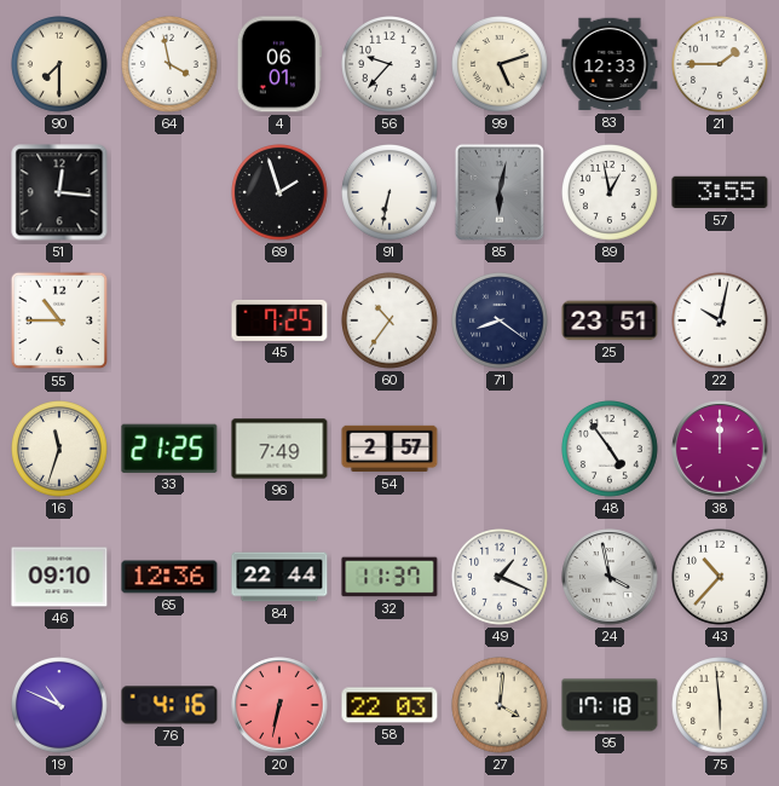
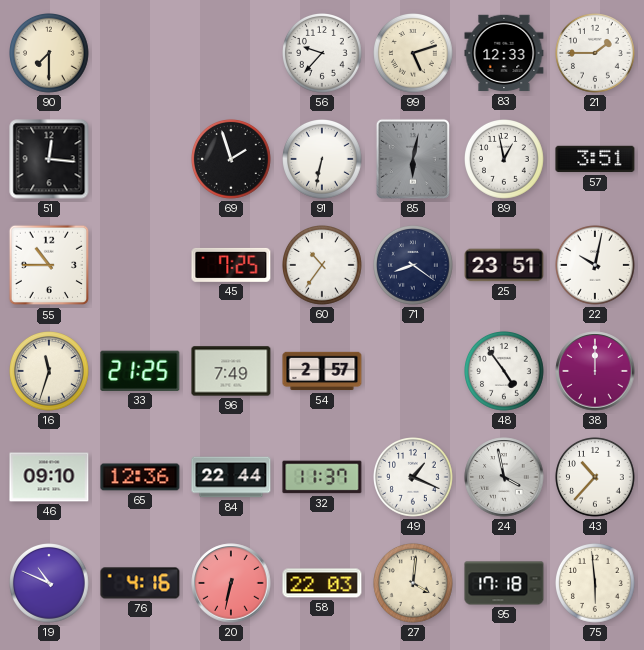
64: 3:58 -> none
4: 06:01 -> none
57: 3:55 -> 3:51
